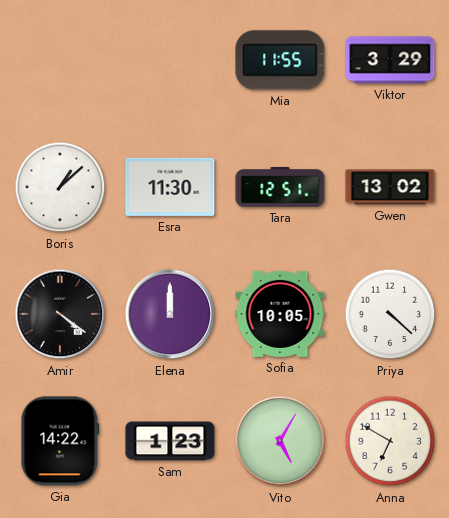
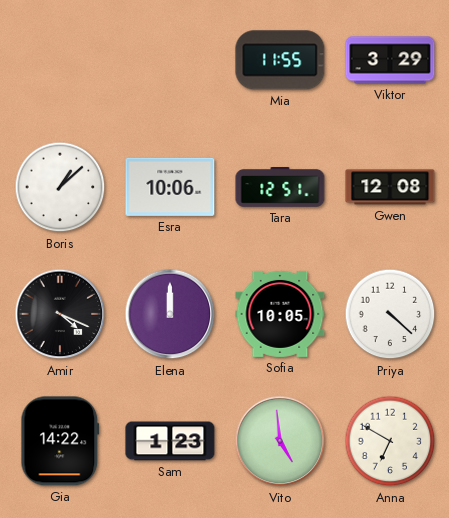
Esra: 11:30 -> 10:06
Gwen: 13:02 -> 12:08
Amir: 4:21 -> 4:19
Vito: 5:05 -> 4:59
